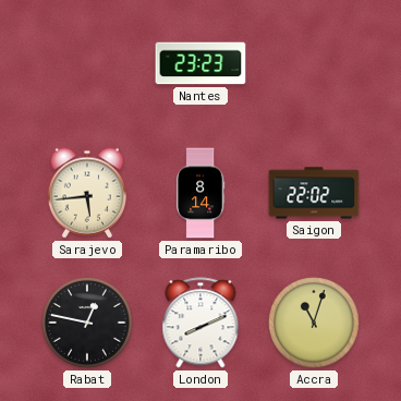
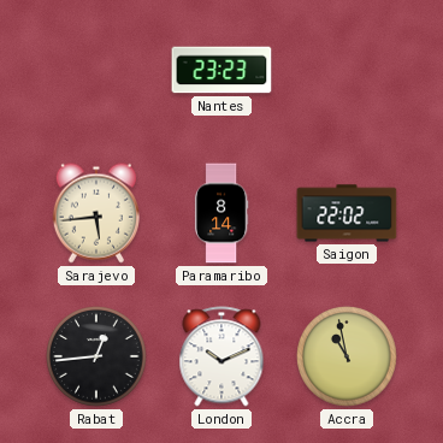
Rabat: 12:47 -> 12:44
London: 8:11 -> 10:11
Accra: 11:03 -> 10:58
